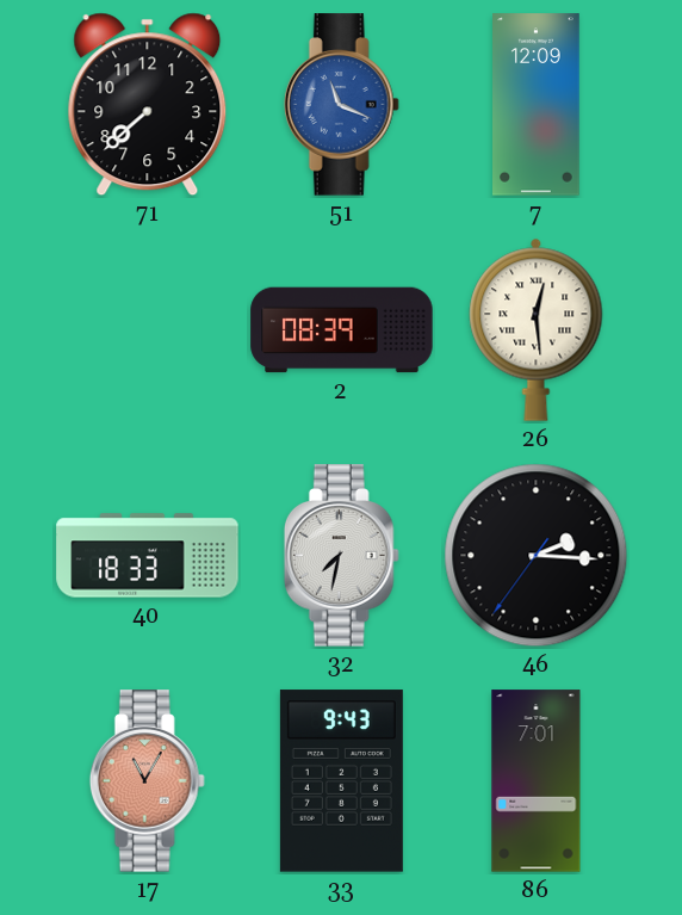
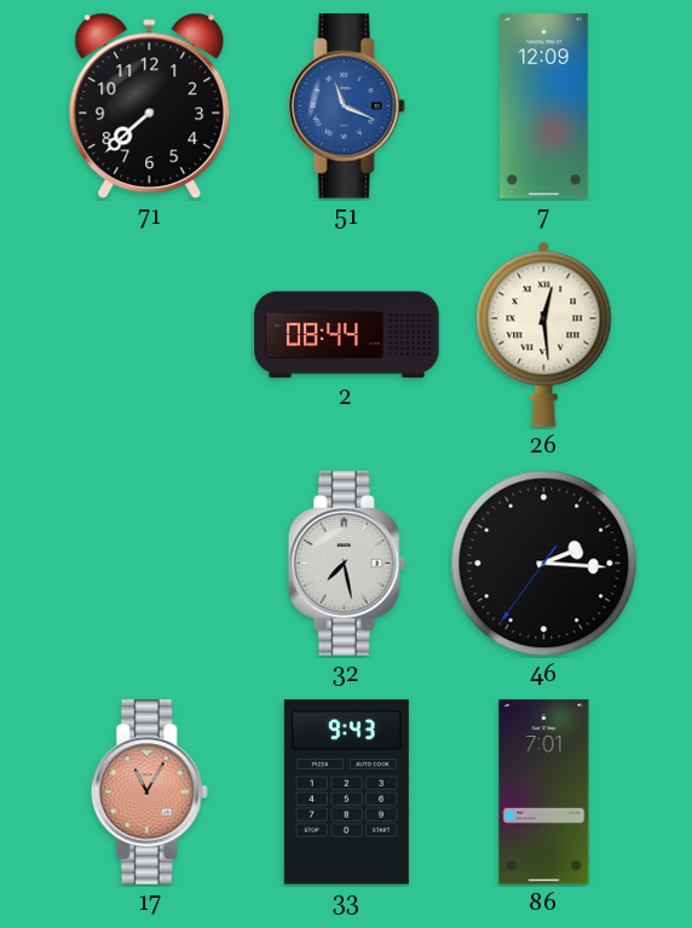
2: 08:39 -> 08:44
40: 18:33 -> none
32: 7:32 -> 7:28
